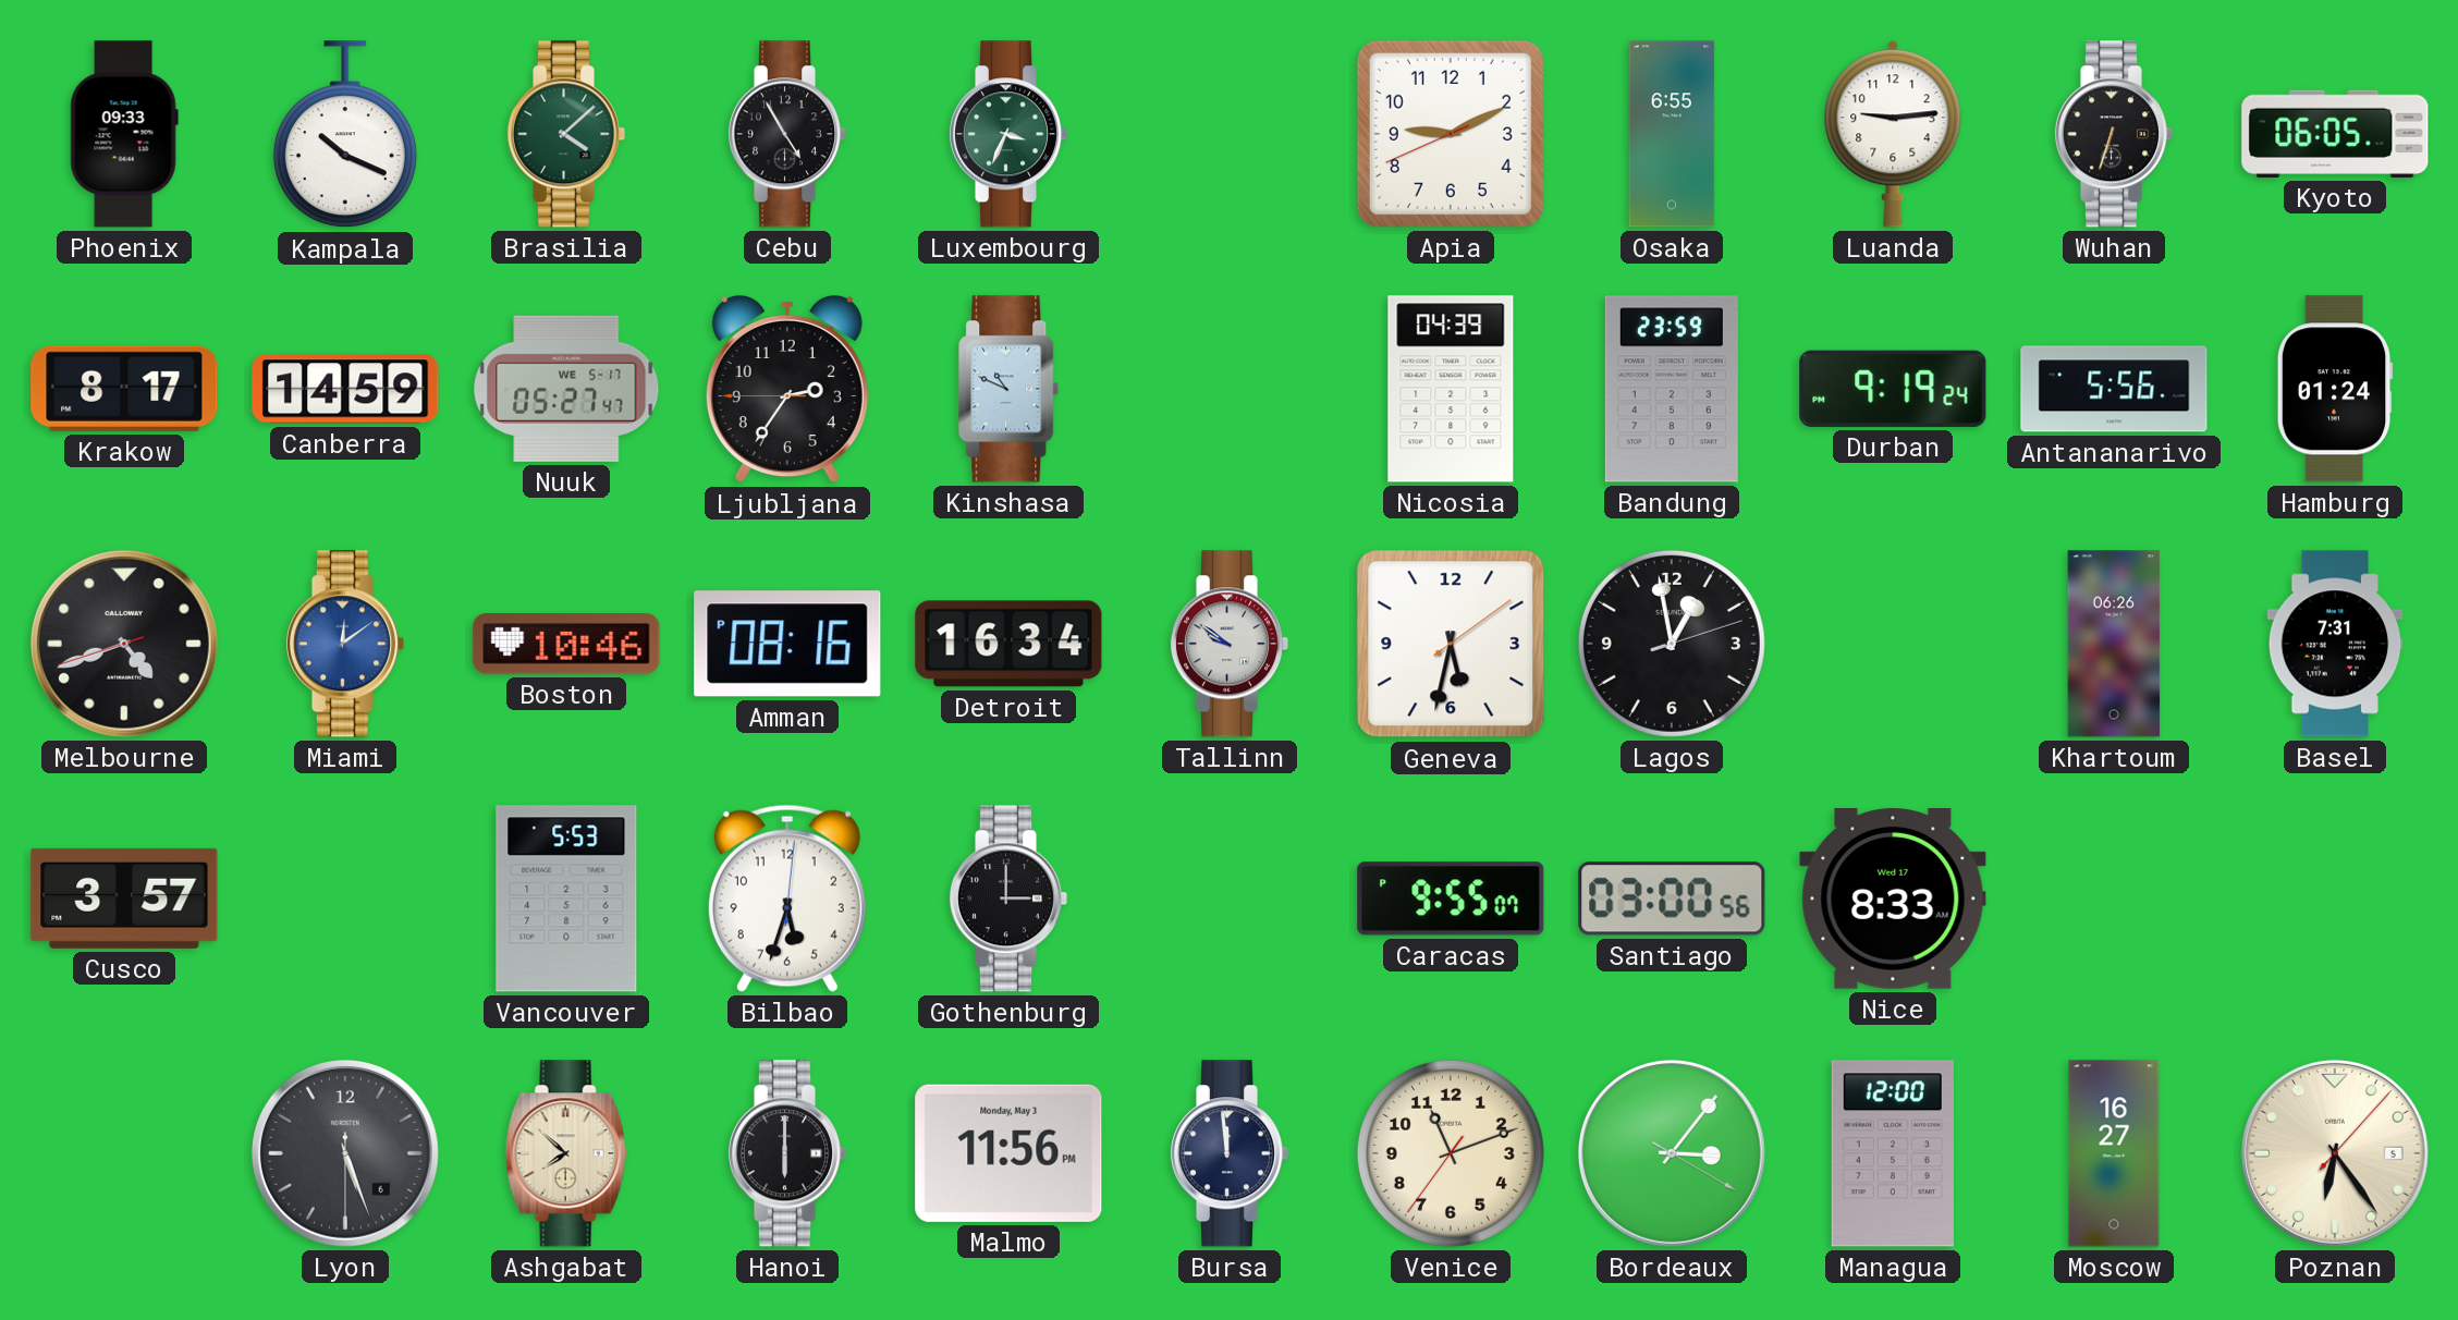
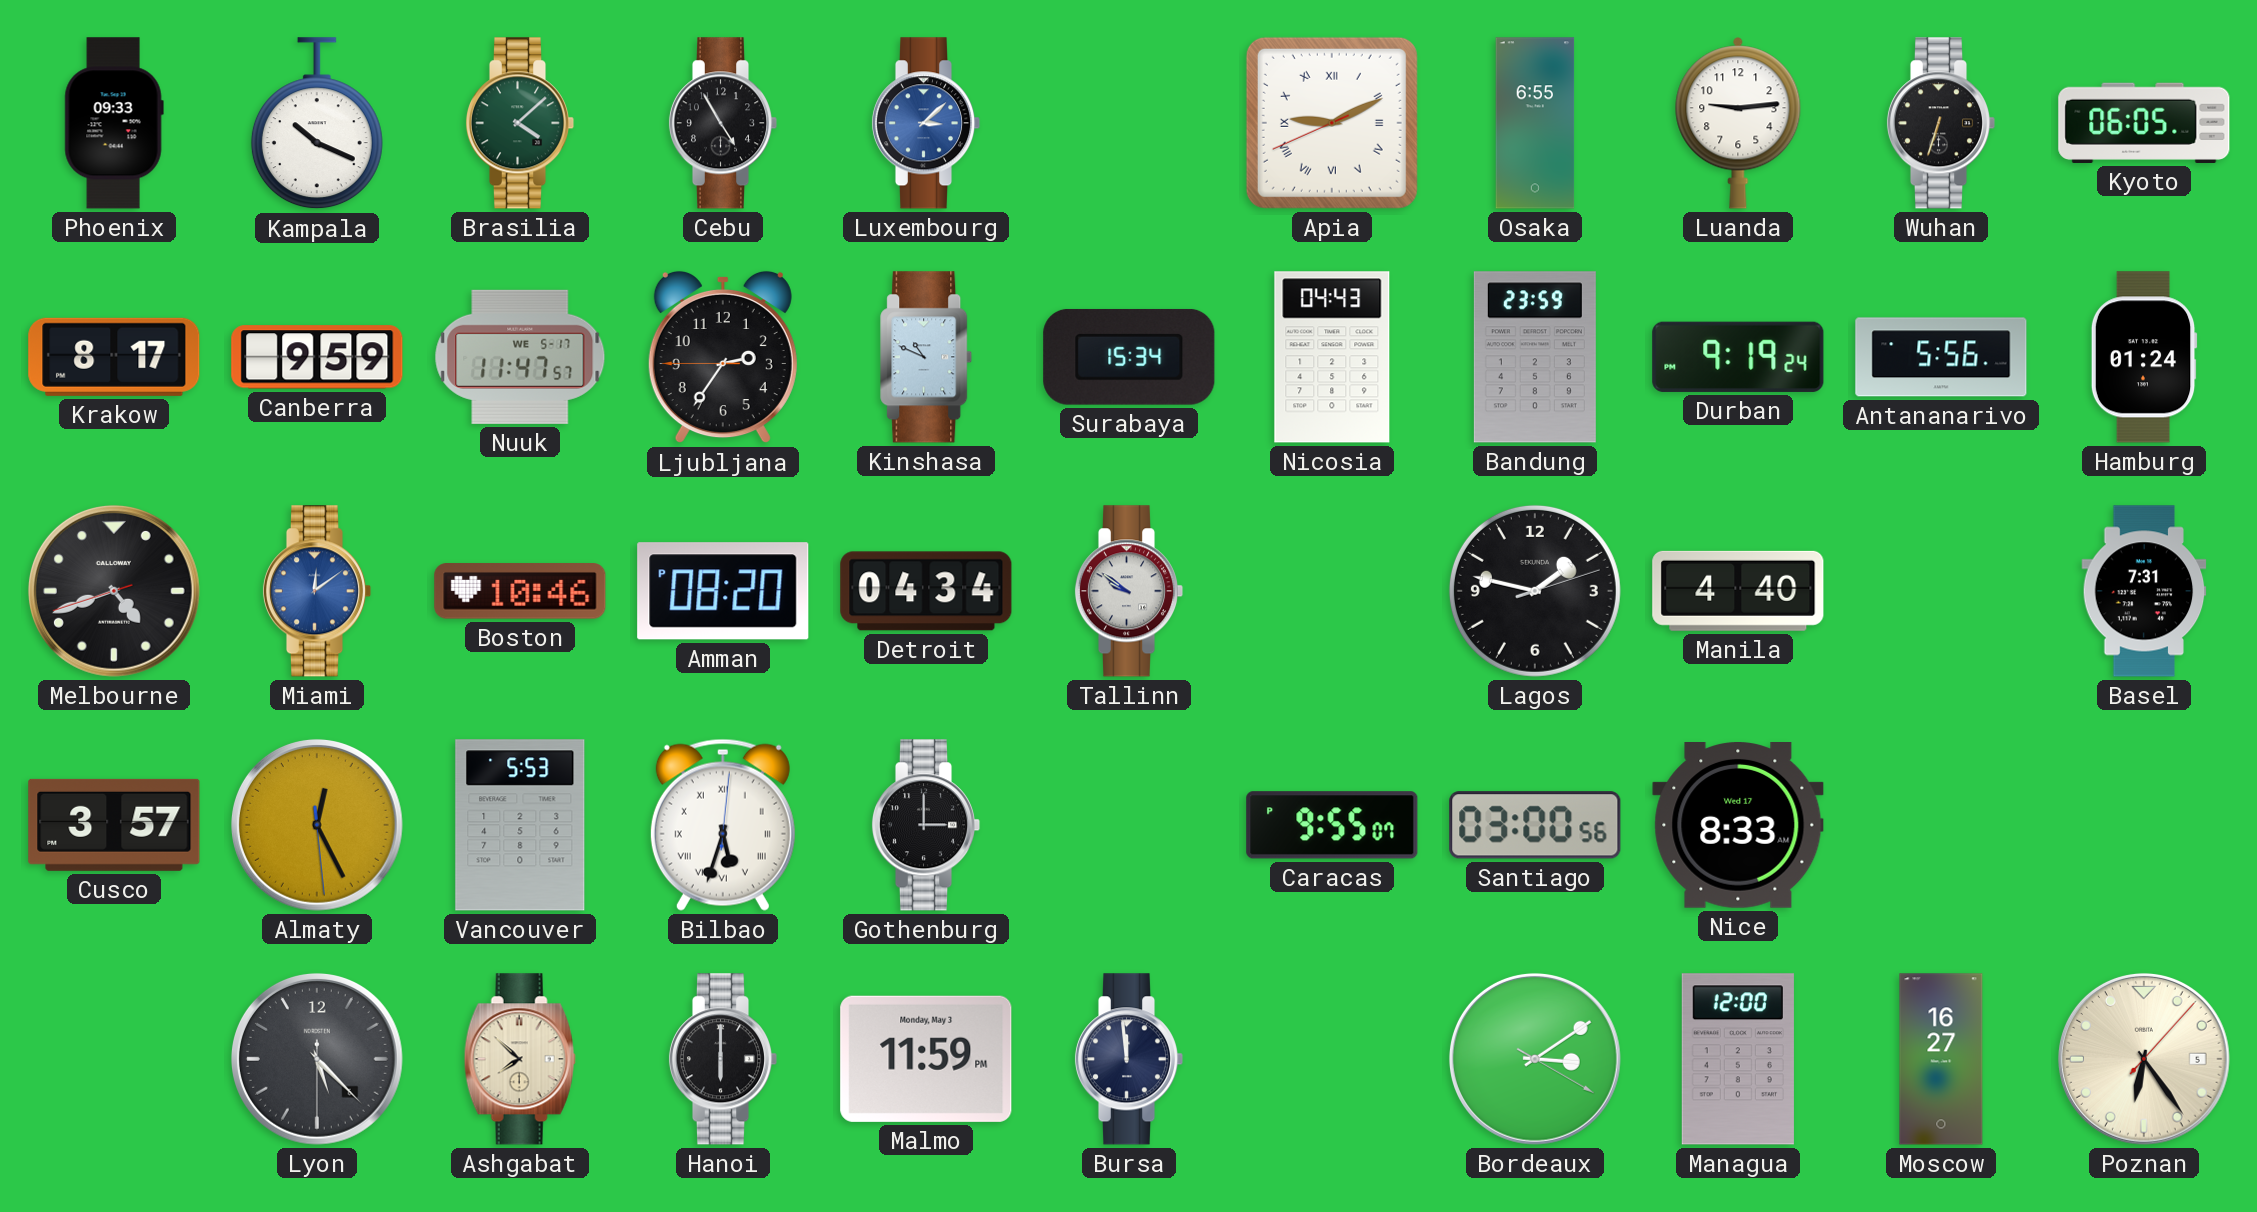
Luxembourg: 3:34 -> 3:08
Luxembourg dial: green -> blue
Apia numerals: Arabic -> Roman
Canberra: 14:59 -> 9:59
Nuuk: 05:27 -> 11:47
Surabaya: none -> 15:34
Nicosia: 04:39 -> 04:43
Amman: 08:16 -> 08:20
Detroit: 16:34 -> 04:34
Geneva: 5:32 -> none
Lagos: 12:58 -> 1:47
Manila: none -> 4:40
Khartoum: 06:26 -> none
Almaty: none -> 12:25
Bilbao numerals: Arabic -> Roman
Lyon: 5:26 -> 5:22
Malmo: 11:56 -> 11:59
Venice: 11:11 -> none
Bordeaux: 3:06 -> 3:09
